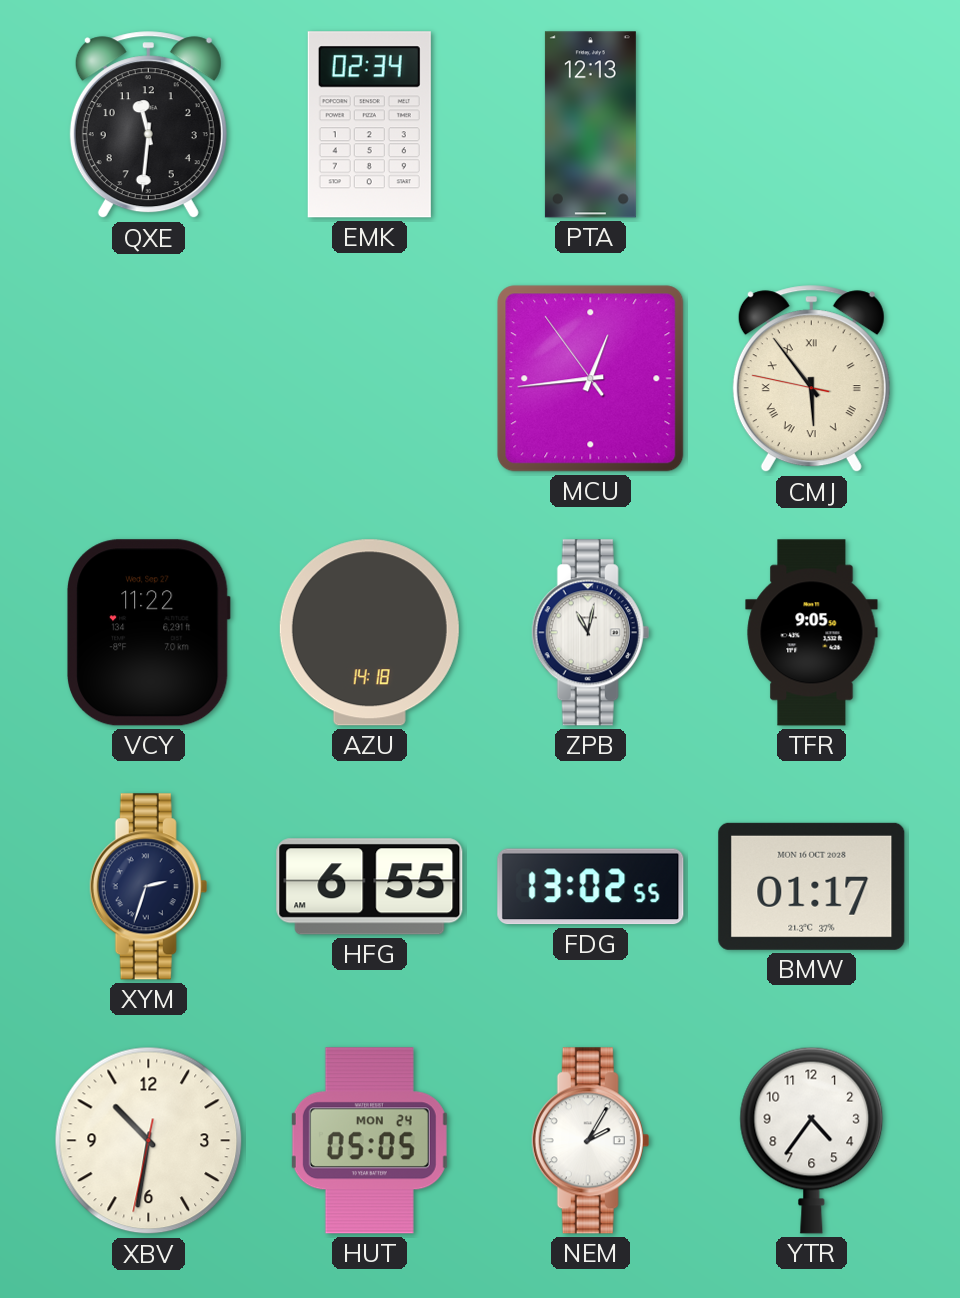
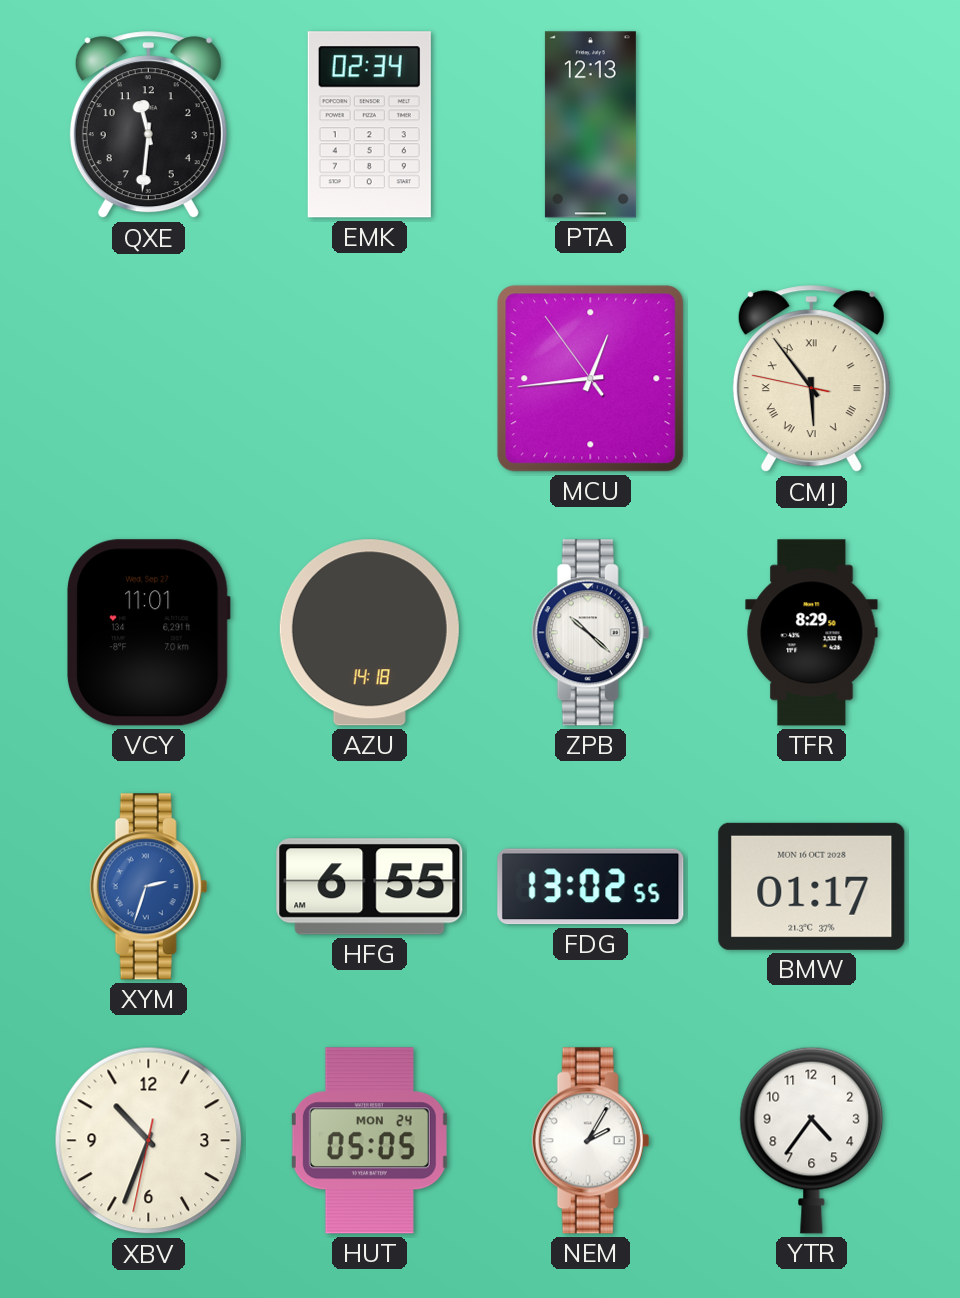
VCY: 11:22 -> 11:01
ZPB: 11:02 -> 10:22
TFR: 9:05 -> 8:29
XYM dial: navy -> blue
XBV: 10:31 -> 10:33
